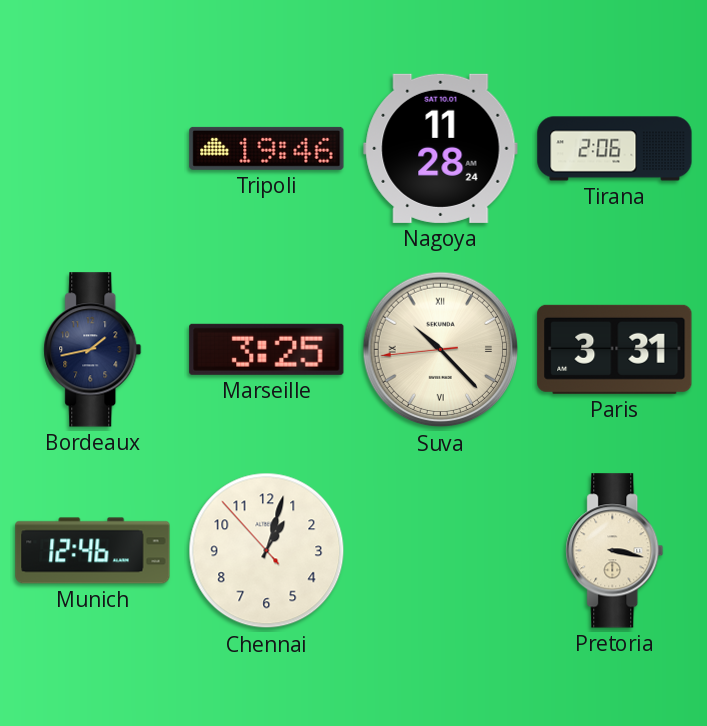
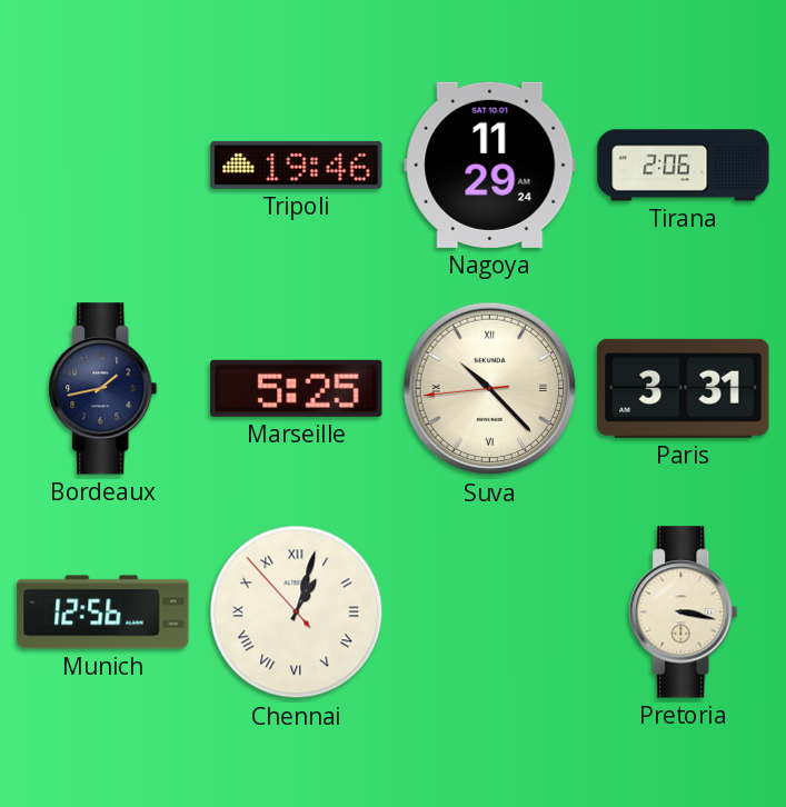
Nagoya: 11:28 -> 11:29
Marseille: 3:25 -> 5:25
Munich: 12:46 -> 12:56
Chennai numerals: Arabic -> Roman
